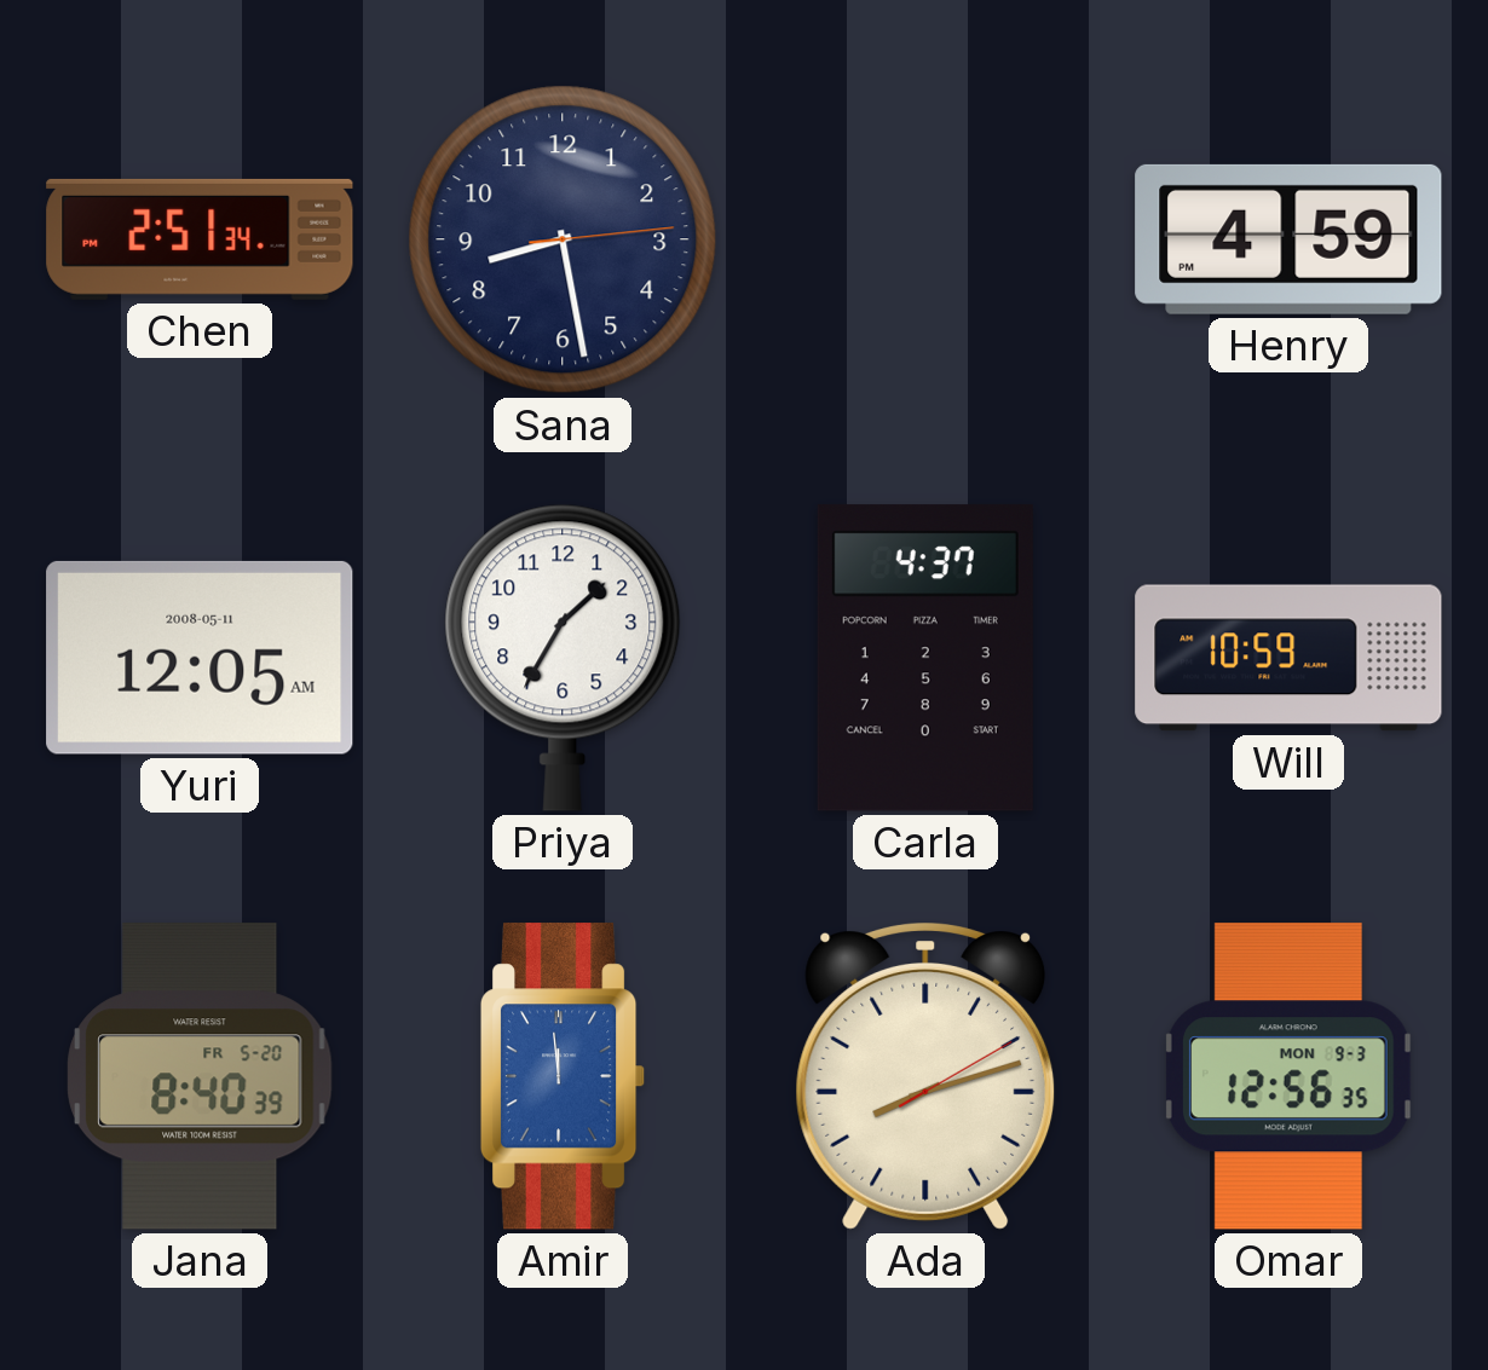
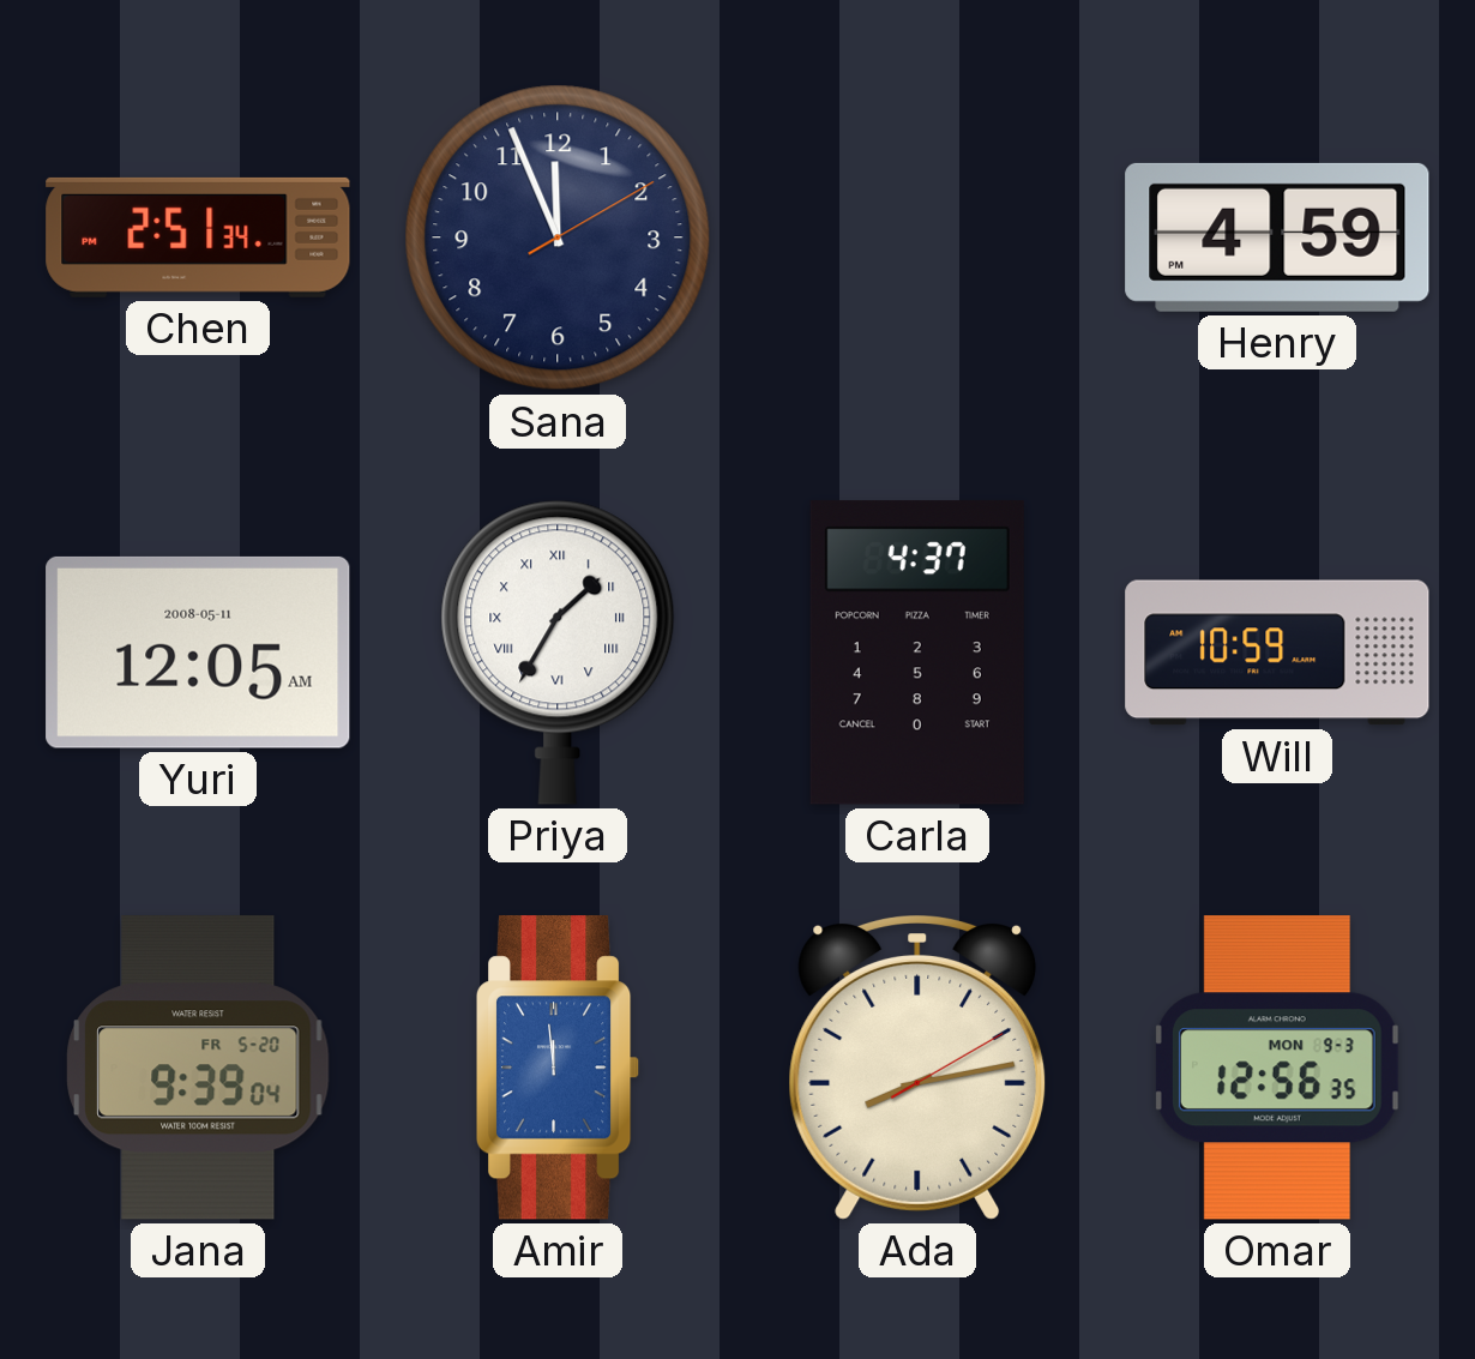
Sana: 8:28 -> 11:56
Priya numerals: Arabic -> Roman
Jana: 8:40 -> 9:39
Ada: 8:12 -> 8:13
